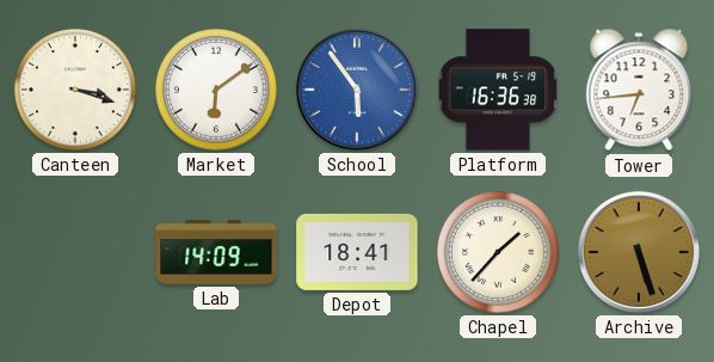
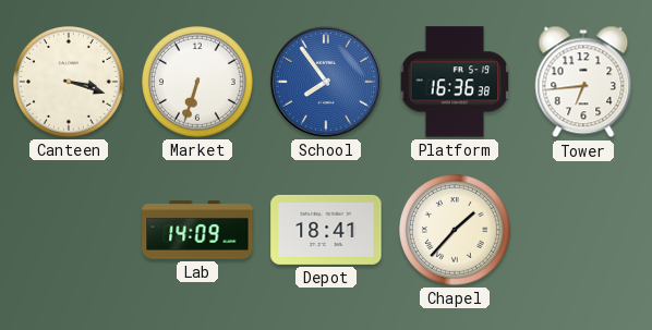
Market: 6:09 -> 6:33
School: 5:54 -> 7:54
Archive: 5:27 -> none
